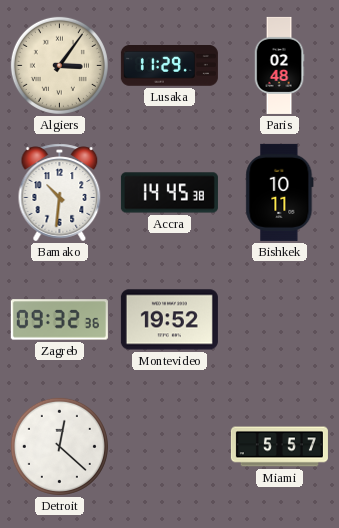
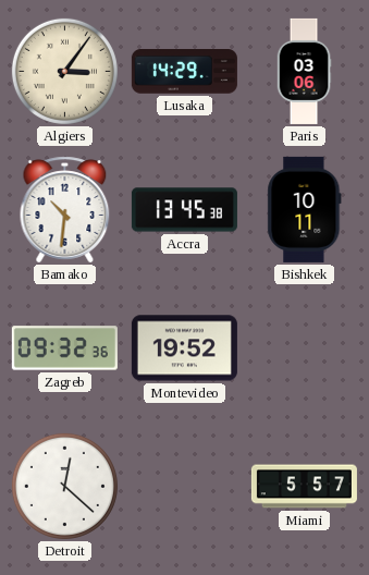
Lusaka: 11:29 -> 14:29
Paris: 02:48 -> 03:06
Accra: 14:45 -> 13:45
